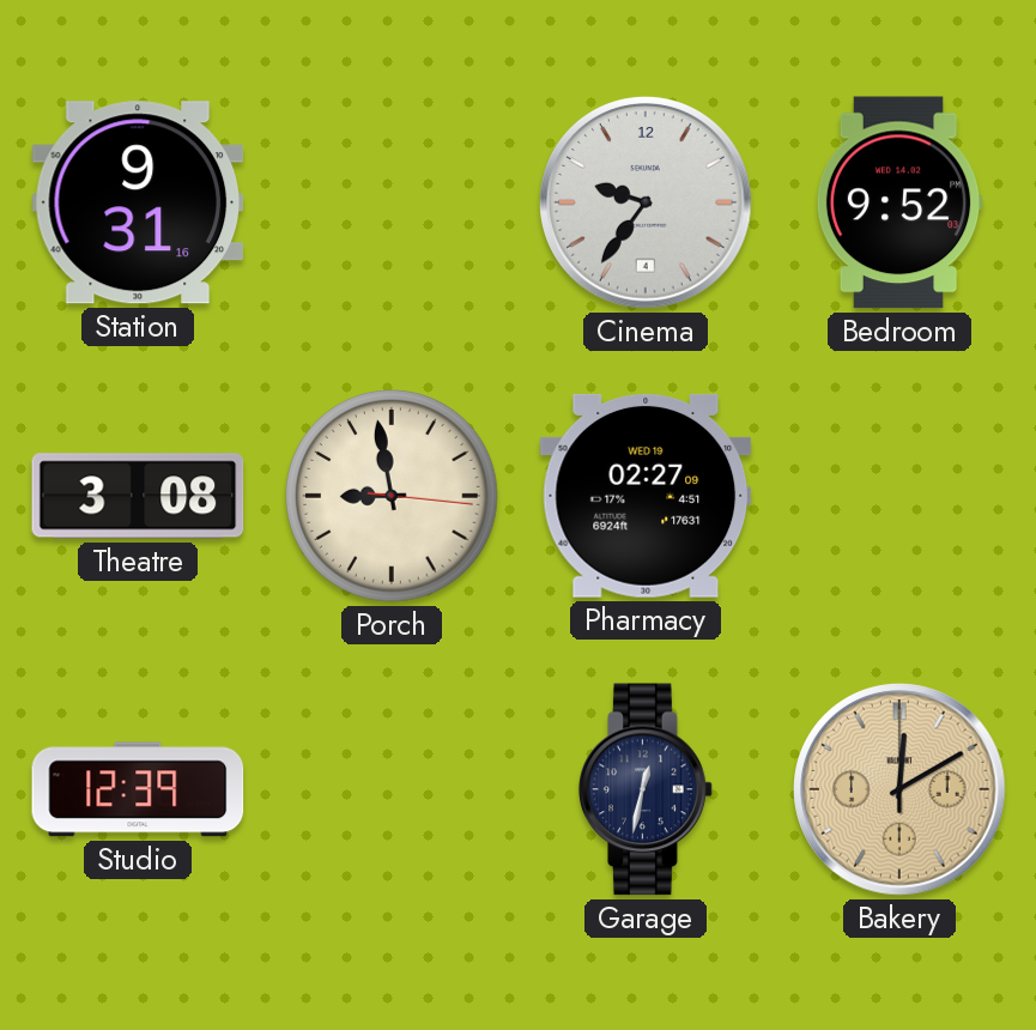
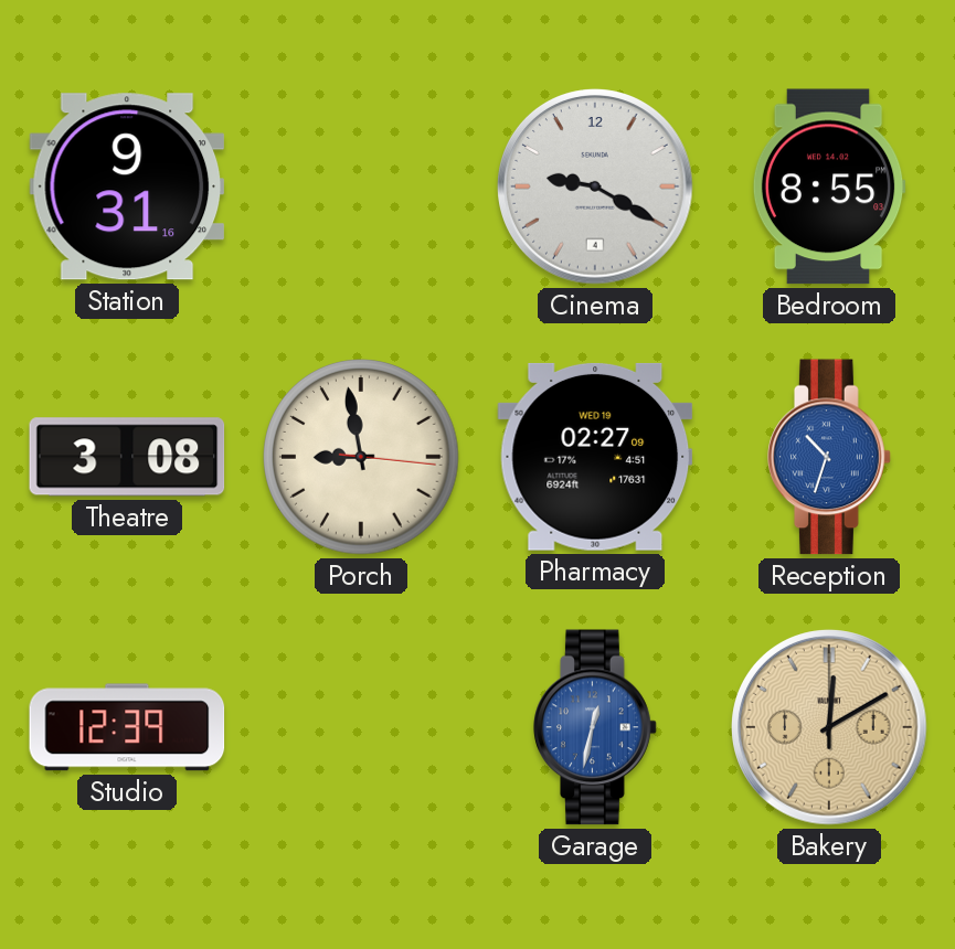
Cinema: 9:36 -> 9:20
Bedroom: 9:52 -> 8:55
Reception: none -> 10:33
Garage dial: navy -> blue
